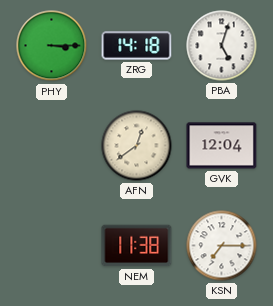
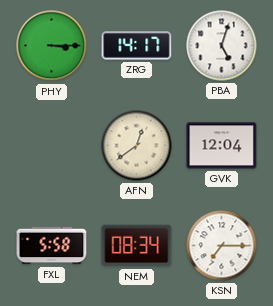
ZRG: 14:18 -> 14:17
FXL: none -> 5:58
NEM: 11:38 -> 08:34
